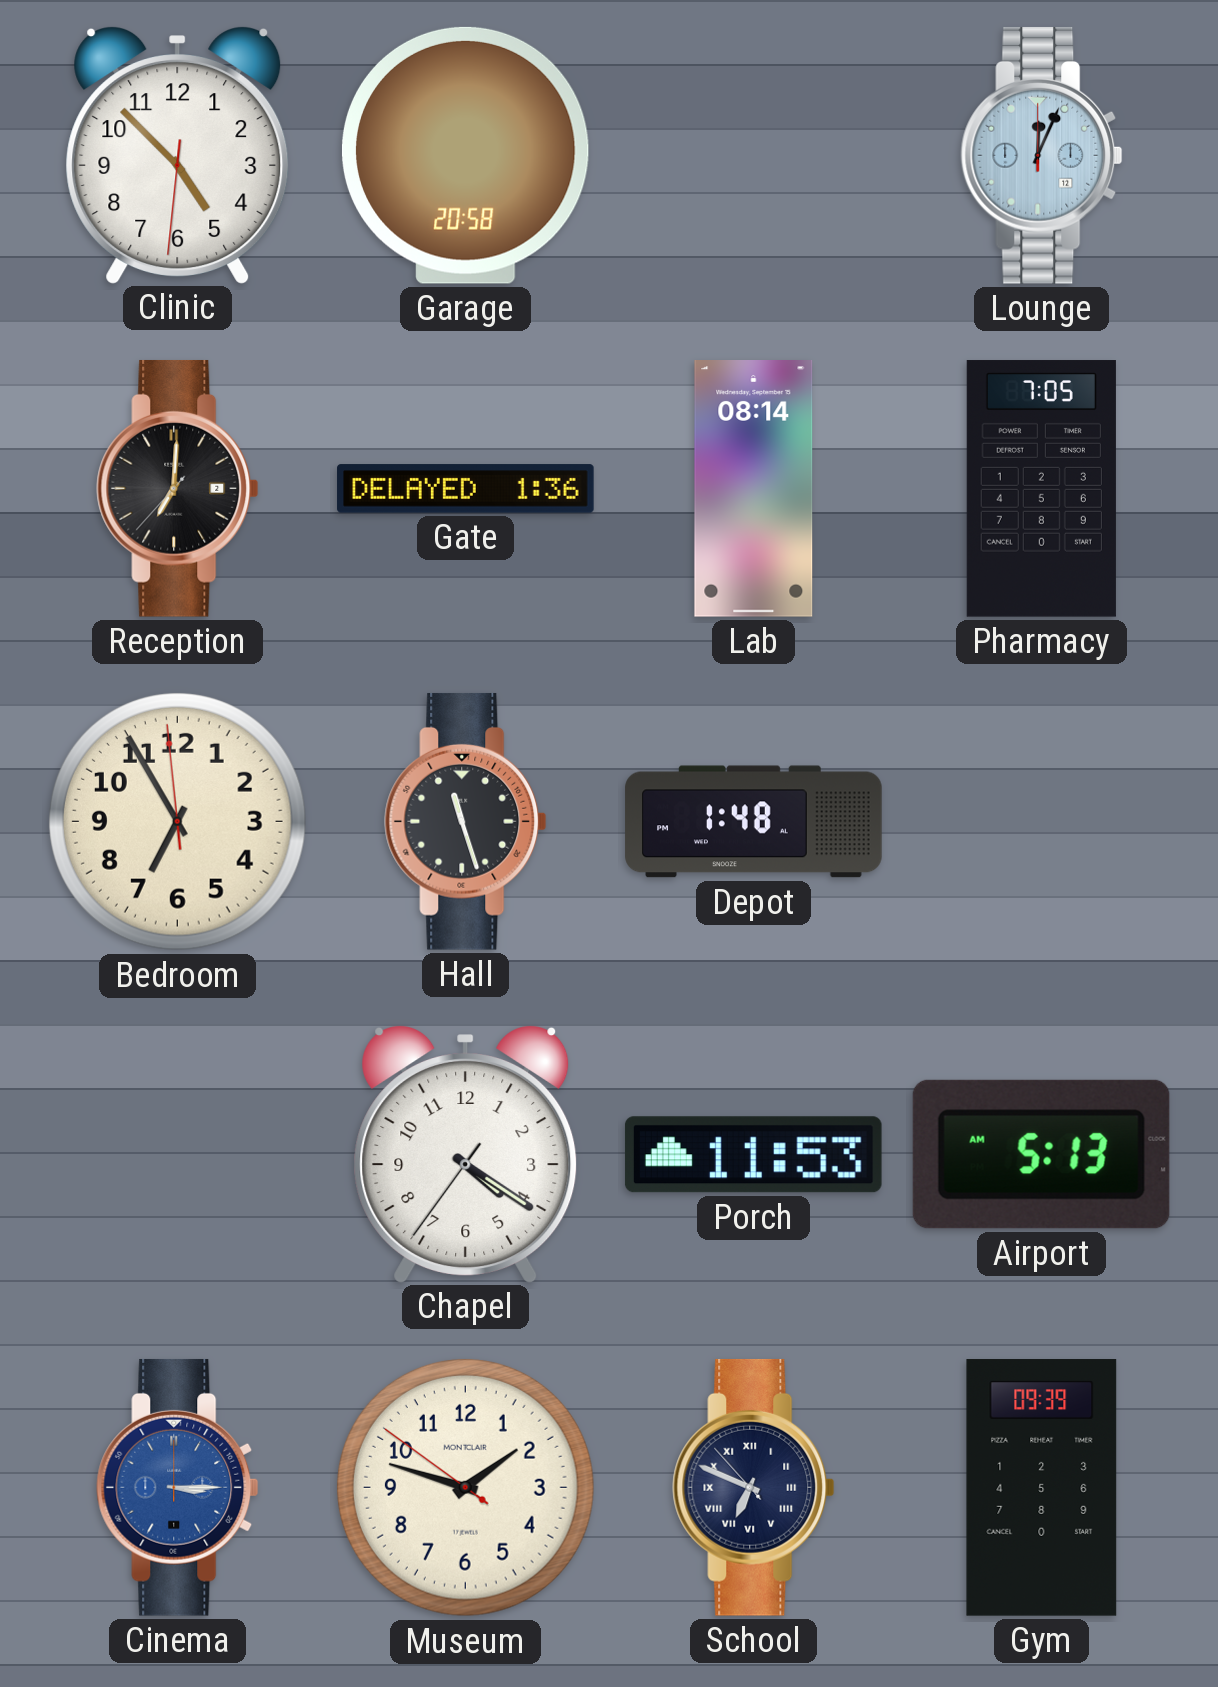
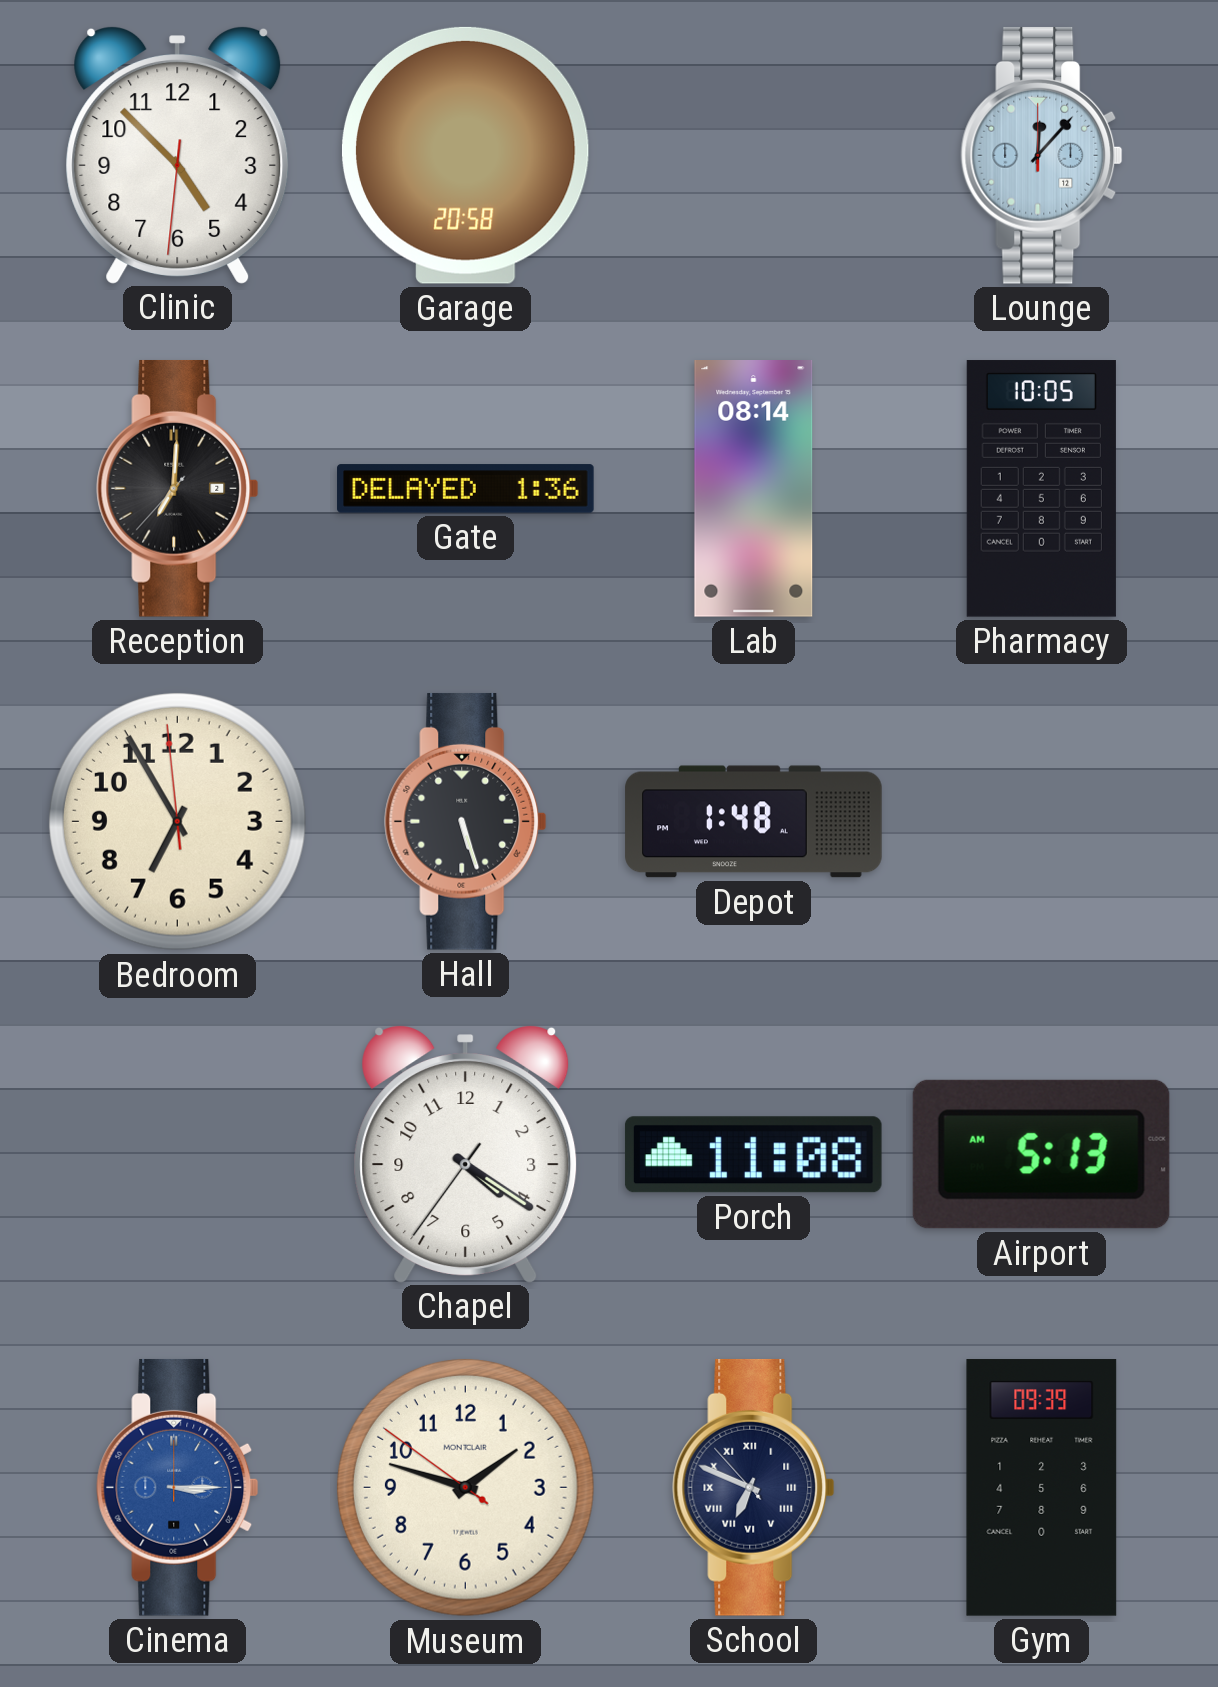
Lounge: 12:04 -> 12:07
Pharmacy: 7:05 -> 10:05
Hall: 11:27 -> 5:27
Porch: 11:53 -> 11:08
